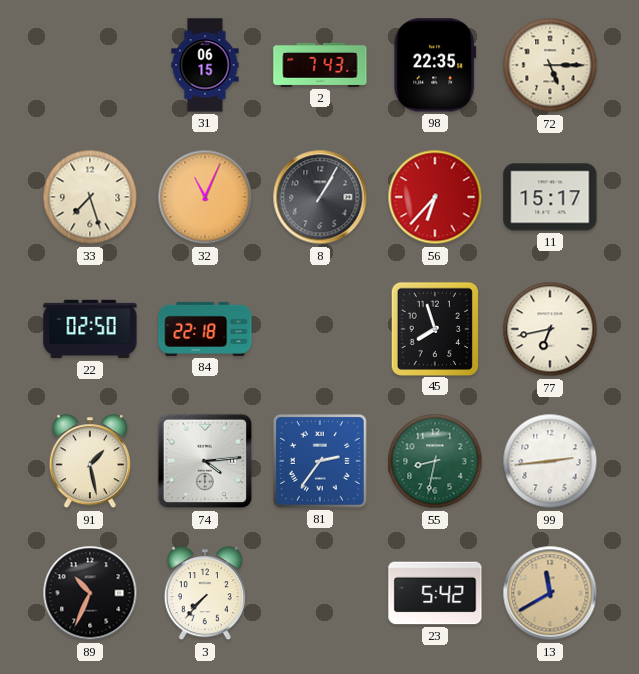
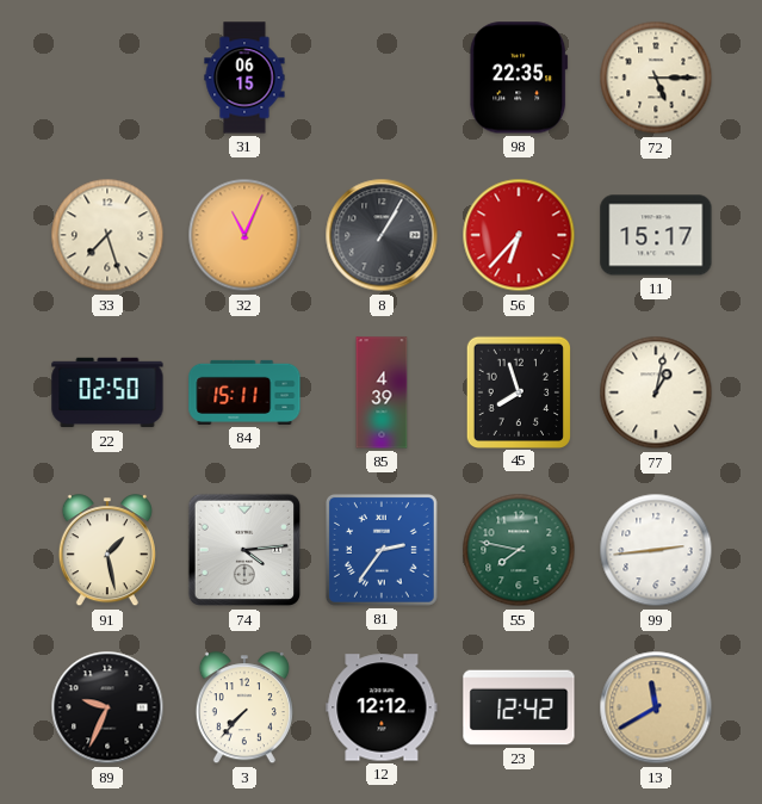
2: 7:43 -> none
84: 22:18 -> 15:11
85: none -> 4:39
77: 6:43 -> 1:02
55: 8:32 -> 7:47
89: 10:34 -> 9:34
12: none -> 12:12
23: 5:42 -> 12:42
